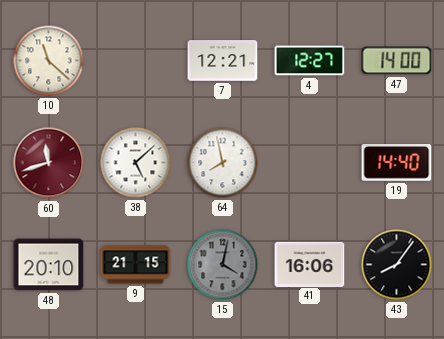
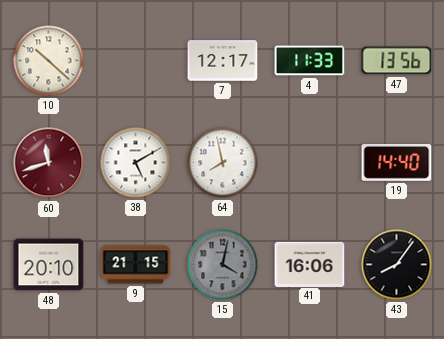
10: 11:22 -> 10:22
7: 12:21 -> 12:17
4: 12:27 -> 11:33
47: 14:00 -> 13:56
38: 5:08 -> 5:10
